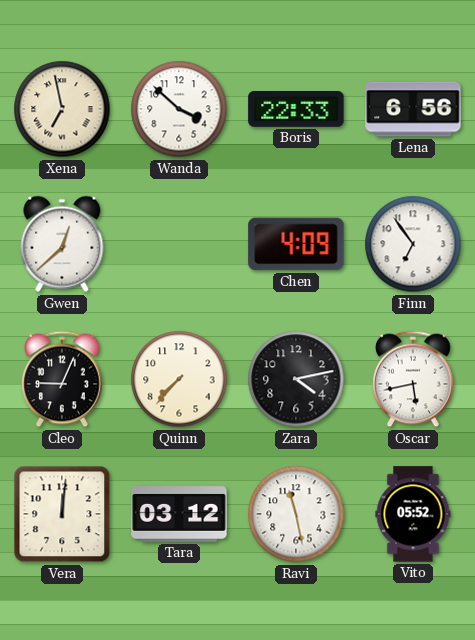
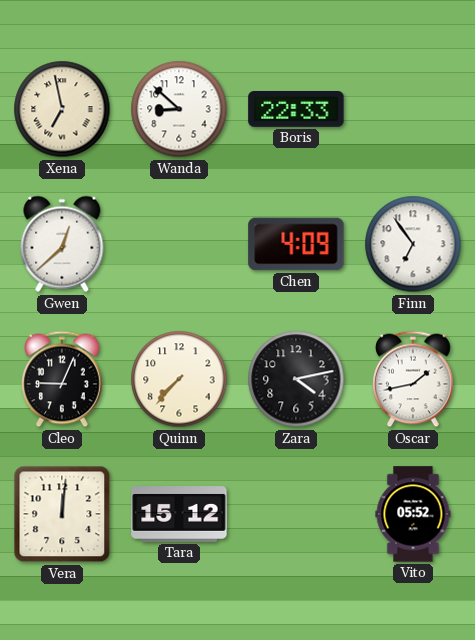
Wanda: 3:52 -> 8:52
Lena: 6:56 -> none
Oscar: 5:43 -> 1:43
Tara: 03:12 -> 15:12
Ravi: 11:28 -> none
